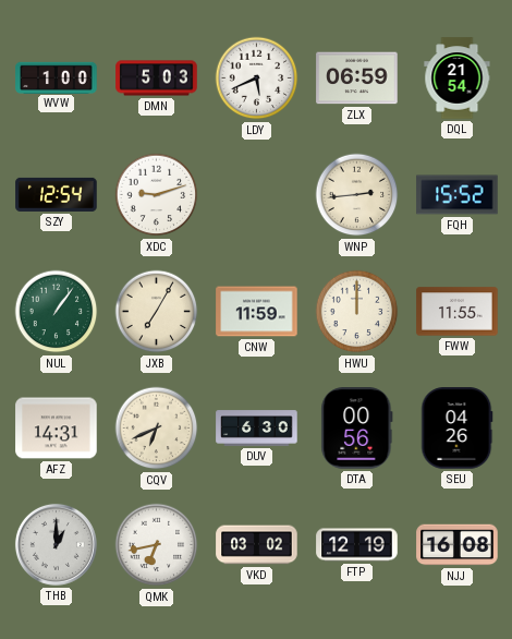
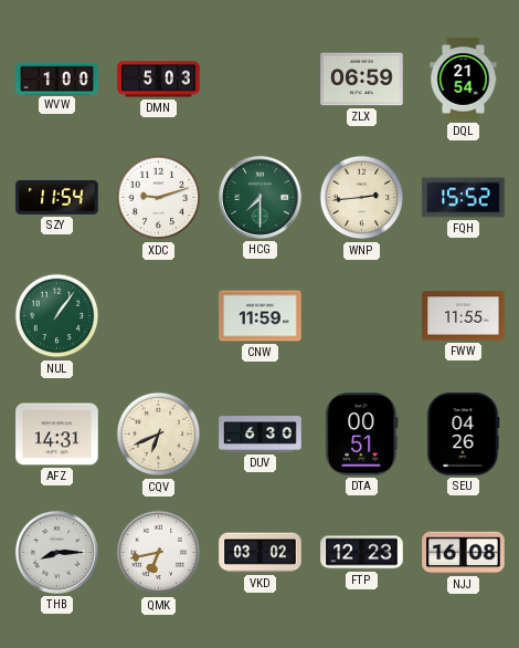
LDY: 5:41 -> none
SZY: 12:54 -> 11:54
HCG: none -> 7:30
JXB: 7:05 -> none
HWU: 12:00 -> none
DTA: 00:56 -> 00:51
THB: 1:00 -> 8:15
FTP: 12:19 -> 12:23
